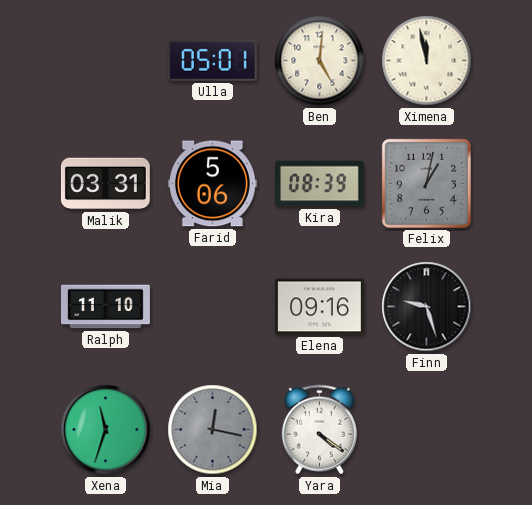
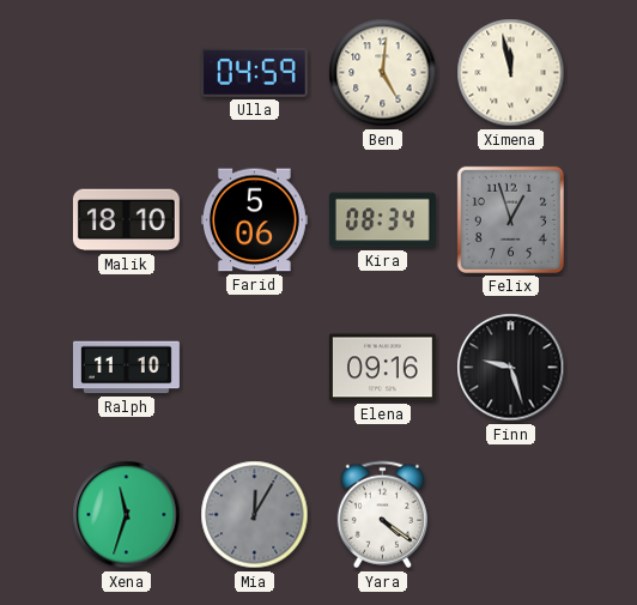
Ulla: 05:01 -> 04:59
Malik: 03:31 -> 18:10
Kira: 08:39 -> 08:34
Felix: 1:02 -> 12:57
Mia: 12:17 -> 12:05
